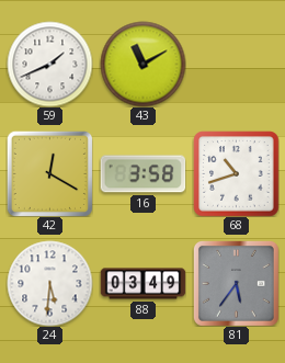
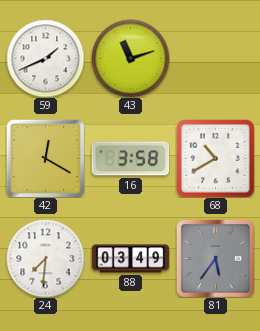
43: 11:10 -> 11:12
68: 10:42 -> 10:40
24: 5:31 -> 7:31
